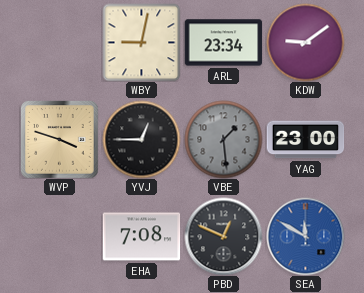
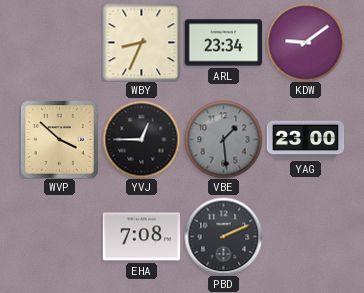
WBY: 9:02 -> 8:34
WVP: 3:48 -> 3:52
PBD: 12:49 -> 2:11
SEA: 11:50 -> none
